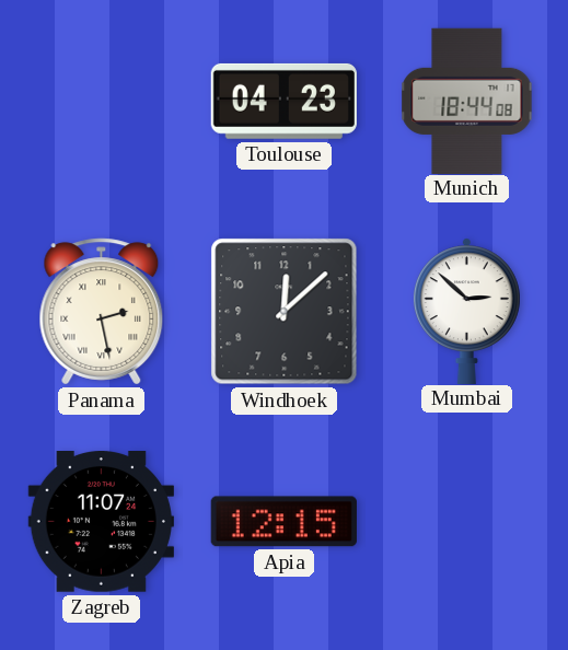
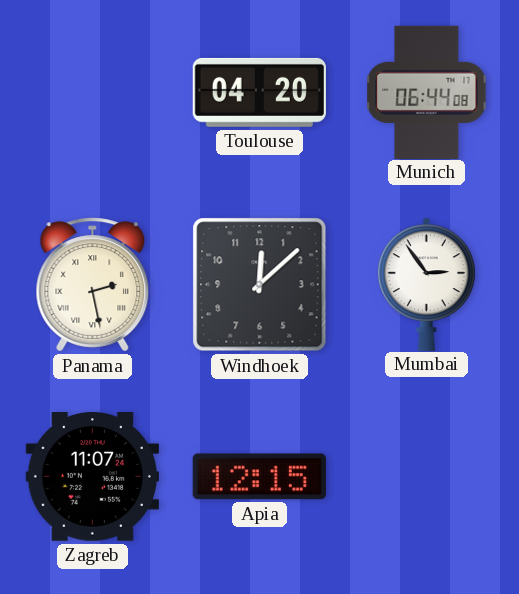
Toulouse: 04:23 -> 04:20
Munich: 18:44 -> 06:44
Mumbai: 2:52 -> 2:54
